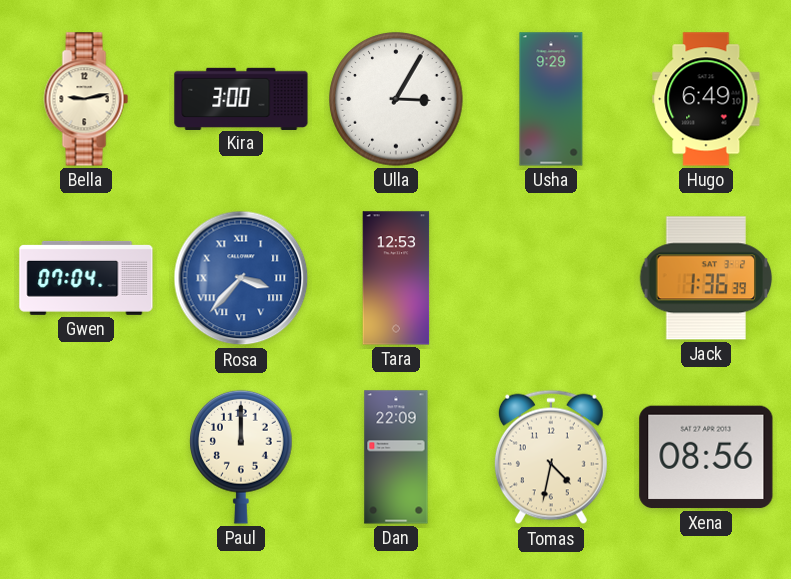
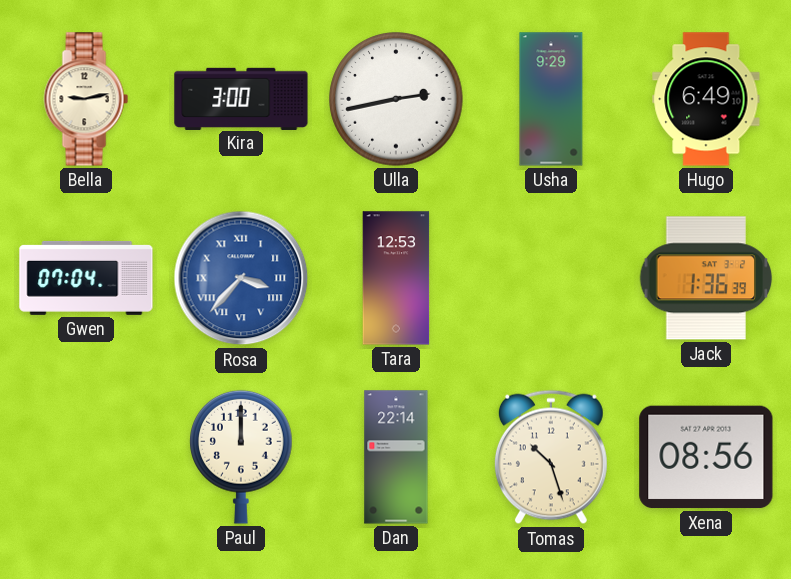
Ulla: 3:05 -> 2:43
Dan: 22:09 -> 22:14
Tomas: 4:32 -> 10:27
